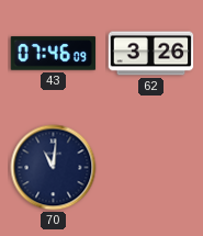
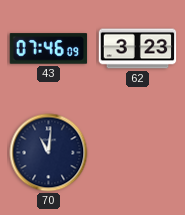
62: 3:26 -> 3:23
